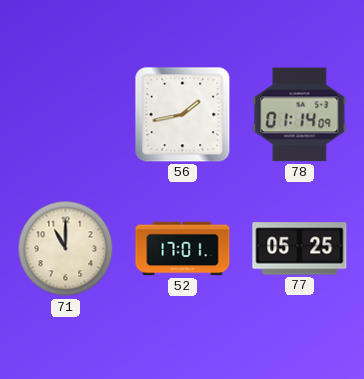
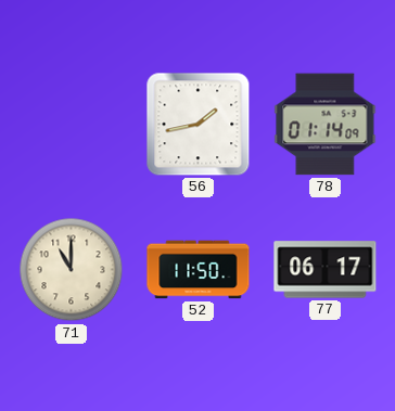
52: 17:01 -> 11:50
77: 05:25 -> 06:17
